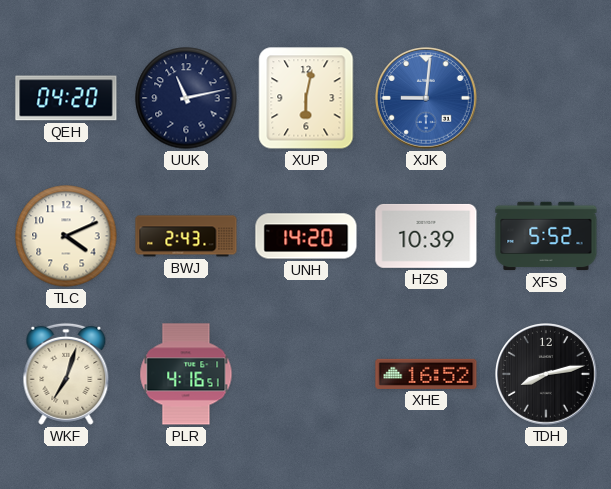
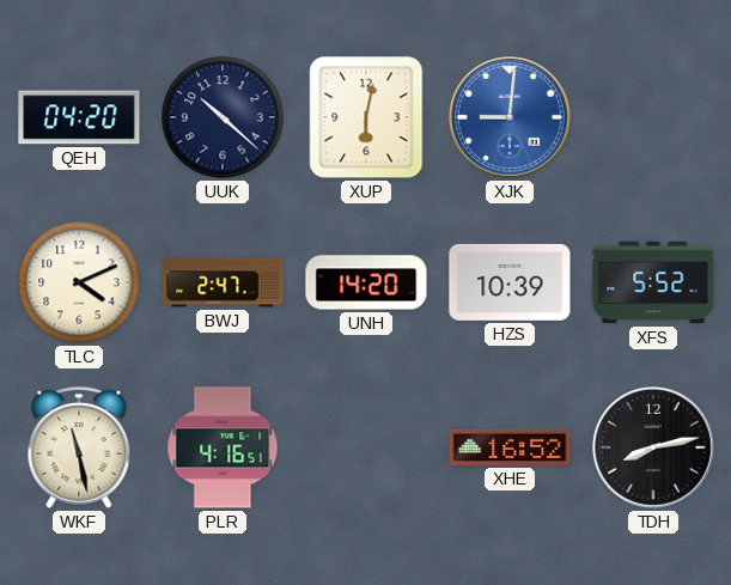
UUK: 11:13 -> 10:22
BWJ: 2:43 -> 2:47
WKF: 7:03 -> 11:28
